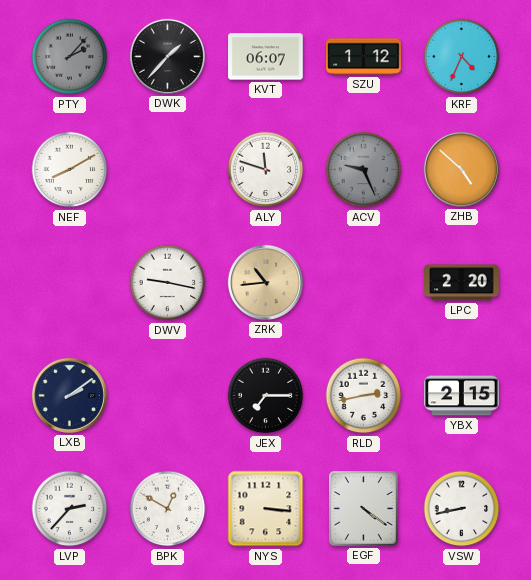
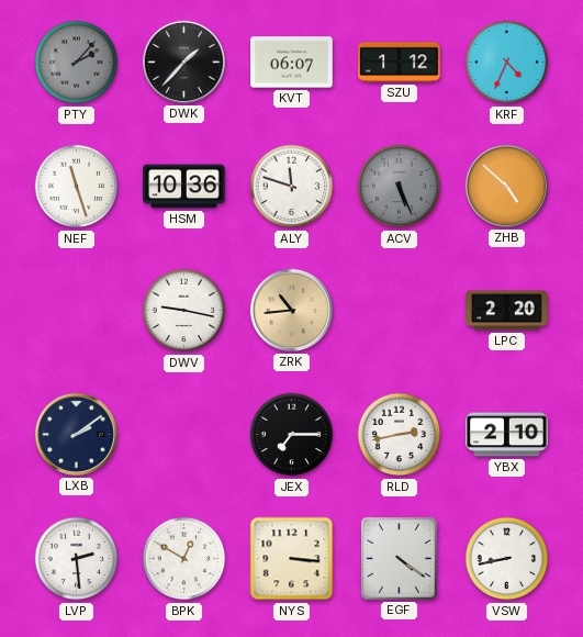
NEF: 8:10 -> 11:27
HSM: none -> 10:36
ACV: 9:26 -> 5:26
YBX: 2:15 -> 2:10
LVP: 2:37 -> 2:29
